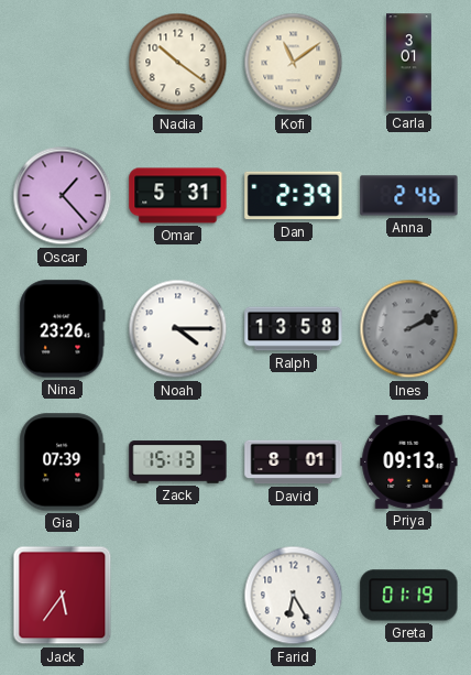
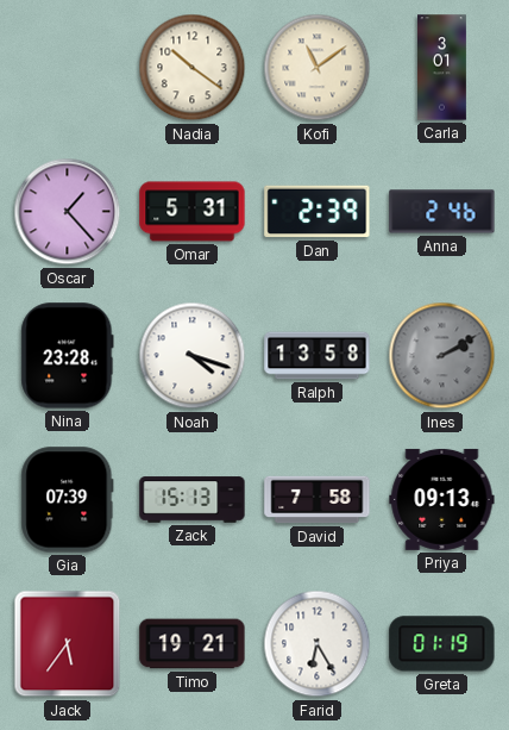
Nina: 23:26 -> 23:28
Noah: 4:15 -> 4:18
David: 8:01 -> 7:58
Timo: none -> 19:21
